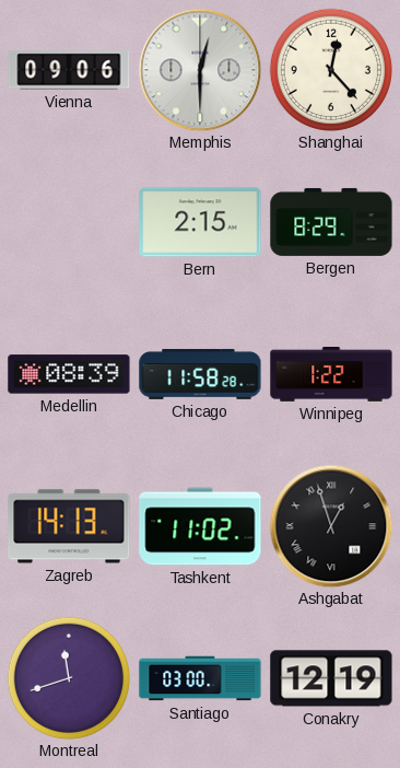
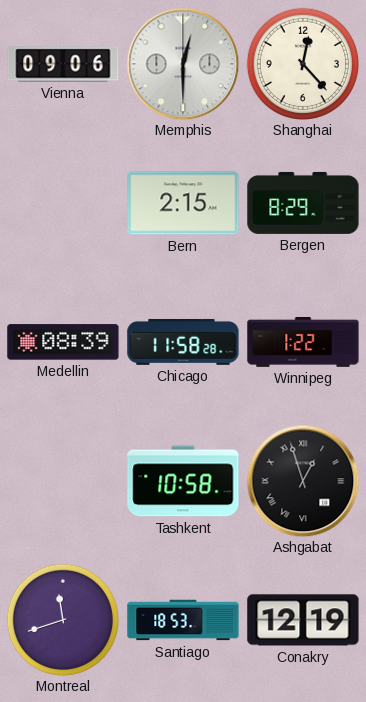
Zagreb: 14:13 -> none
Tashkent: 11:02 -> 10:58
Santiago: 03:00 -> 18:53
